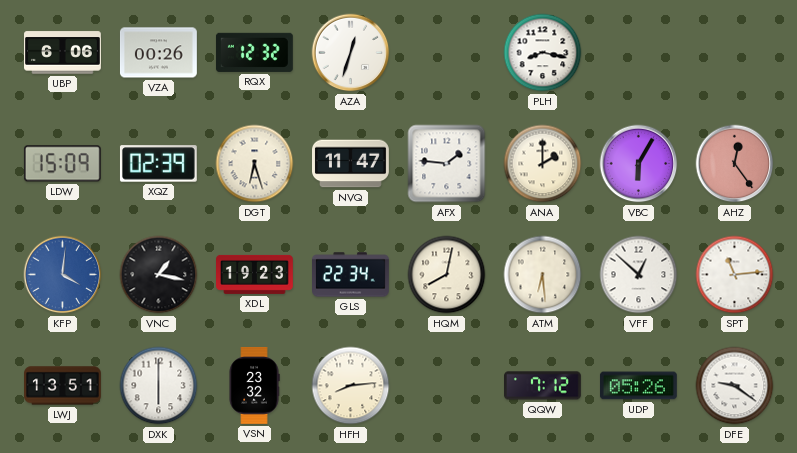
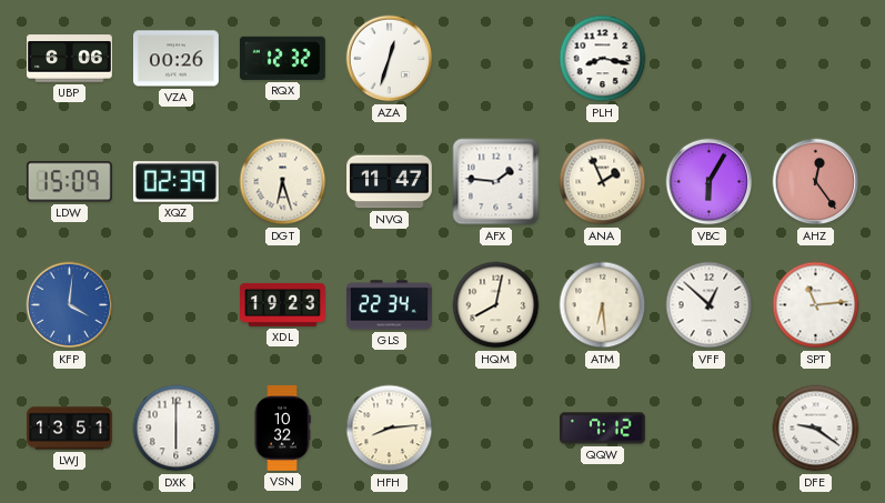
ANA: 2:00 -> 1:56
VNC: 1:17 -> none
VSN: 23:32 -> 10:32
UDP: 05:26 -> none
